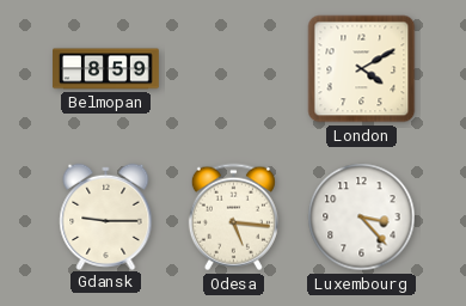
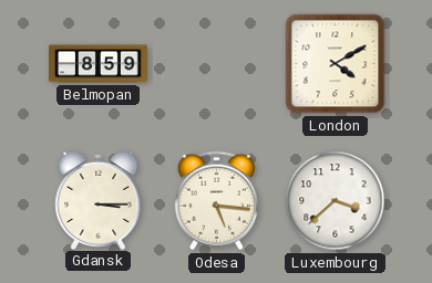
Gdansk: 9:15 -> 3:15
Luxembourg: 3:23 -> 3:38
